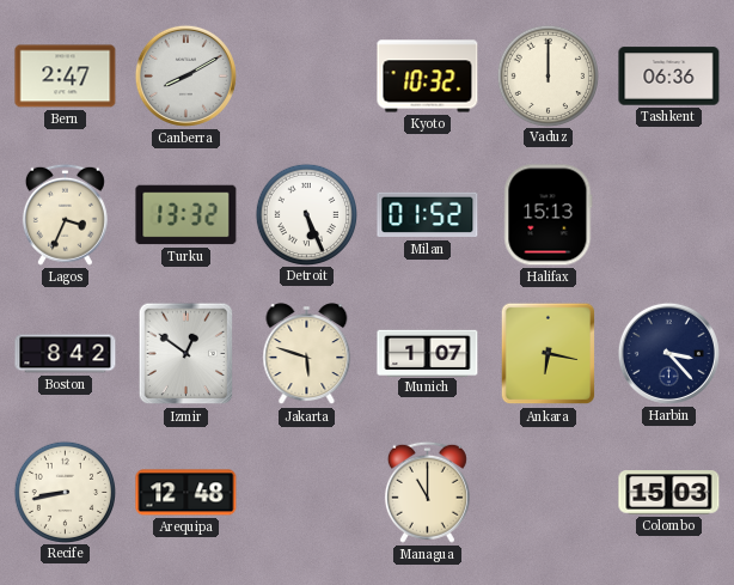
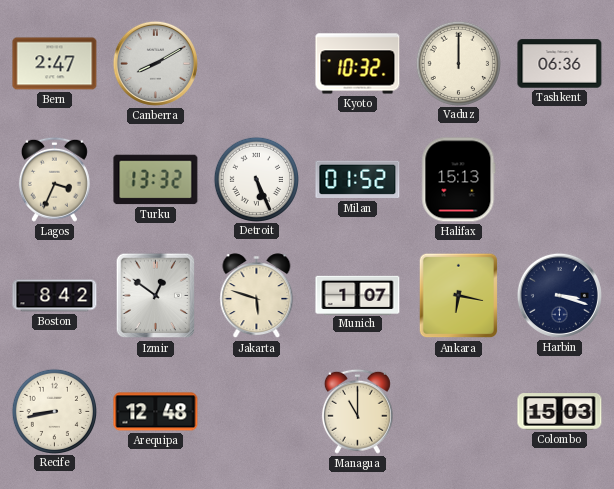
Harbin: 3:23 -> 3:18
